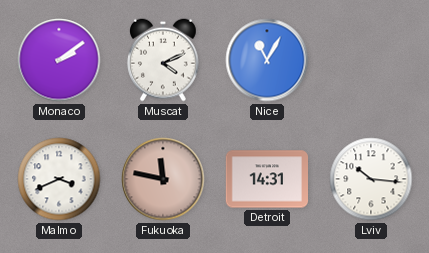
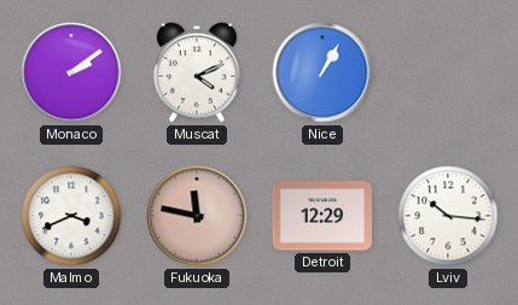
Nice: 11:05 -> 1:05
Detroit: 14:31 -> 12:29
